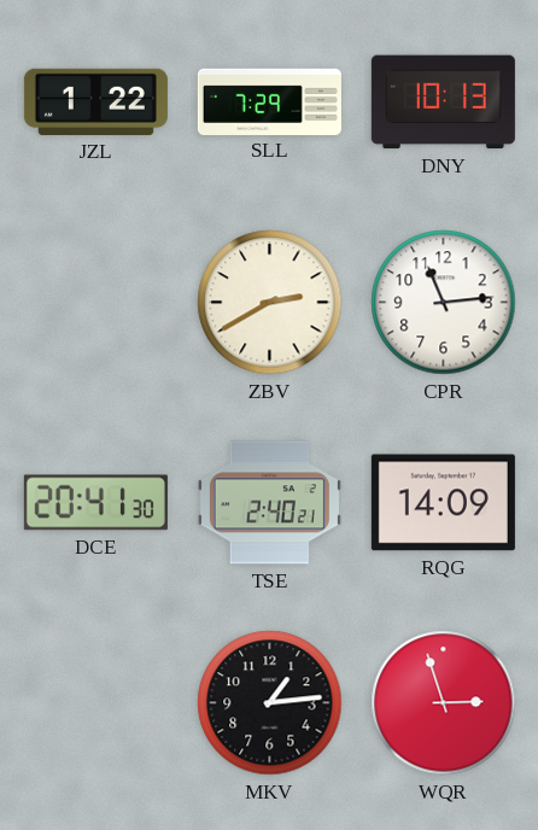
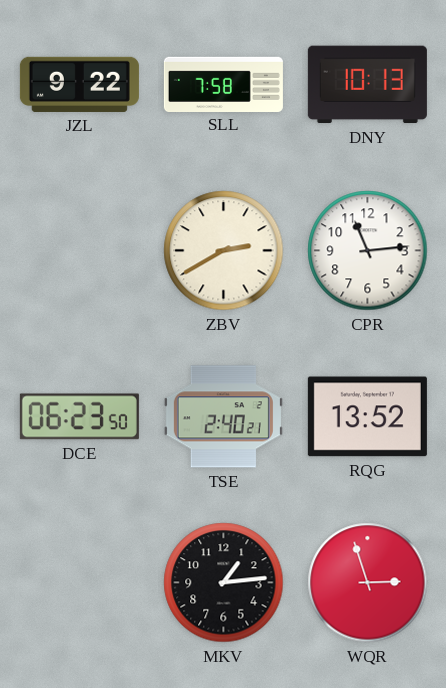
JZL: 1:22 -> 9:22
SLL: 7:29 -> 7:58
DCE: 20:41 -> 06:23
RQG: 14:09 -> 13:52
